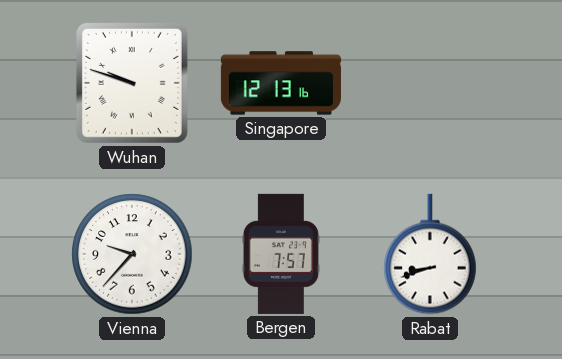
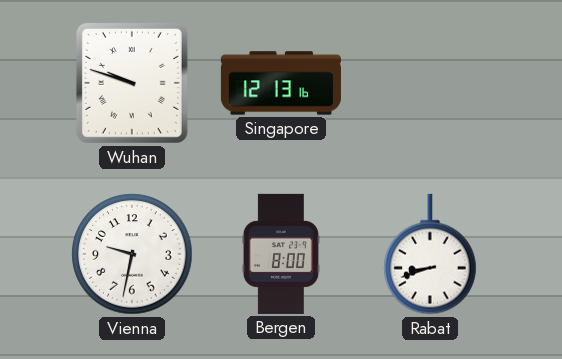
Vienna: 9:37 -> 9:32
Bergen: 7:57 -> 8:00
